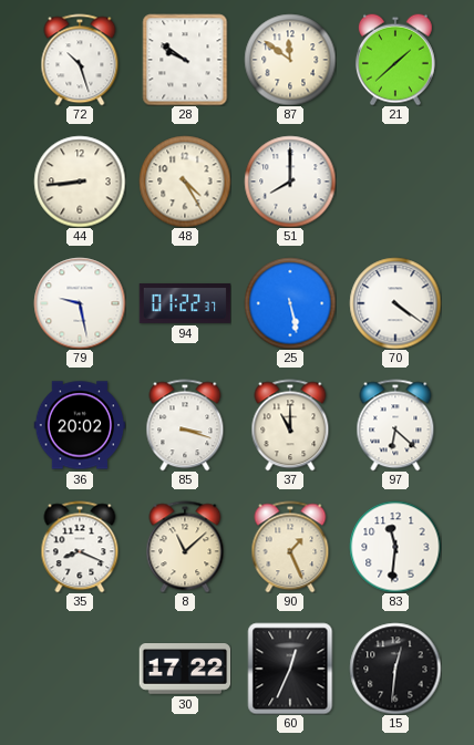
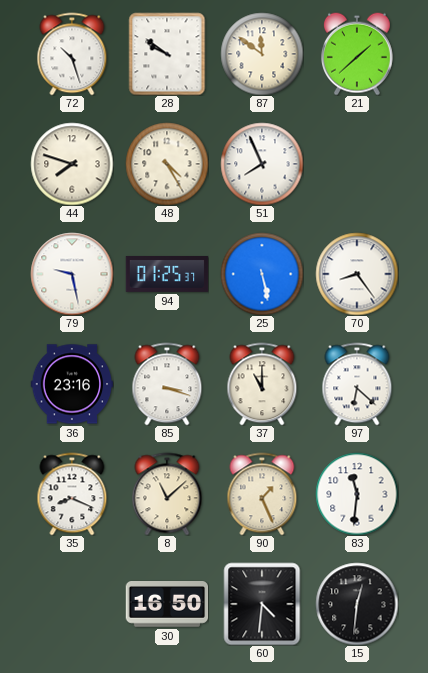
44: 8:44 -> 7:48
51: 8:00 -> 7:56
94: 01:22 -> 01:25
70: 4:21 -> 8:24
36: 20:02 -> 23:16
30: 17:22 -> 16:50
60: 12:34 -> 4:31
